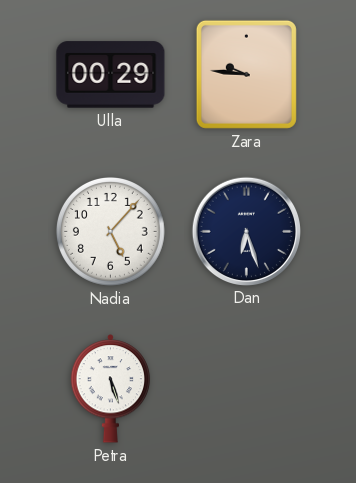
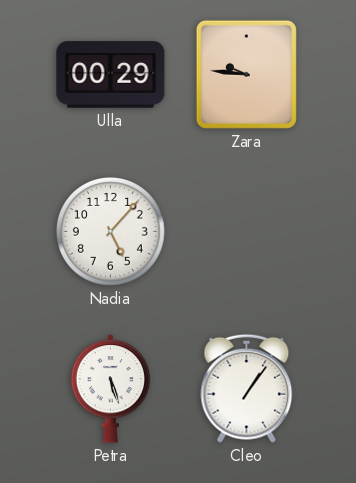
Dan: 6:27 -> none
Cleo: none -> 1:06
